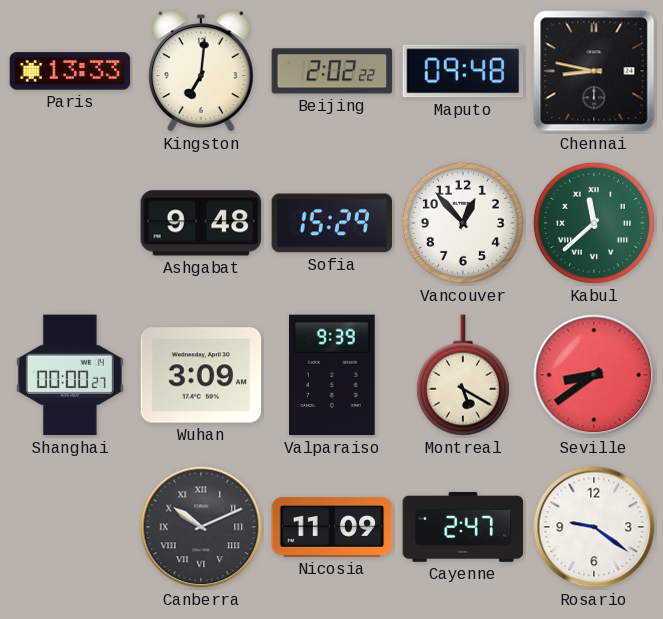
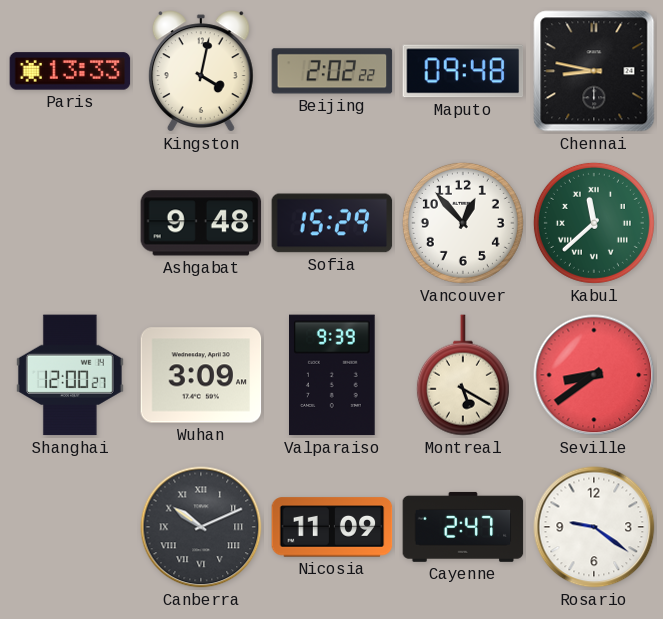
Kingston: 7:01 -> 4:02
Shanghai: 00:00 -> 12:00
